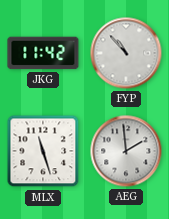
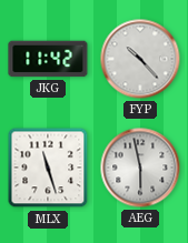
FYP: 10:53 -> 10:23
AEG: 1:59 -> 5:58
